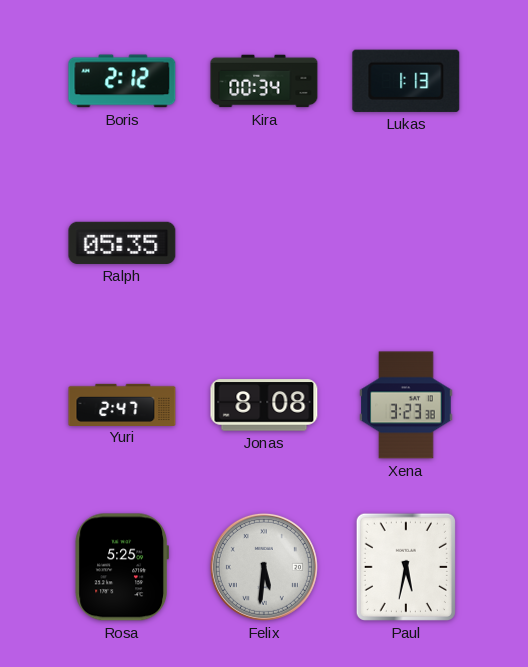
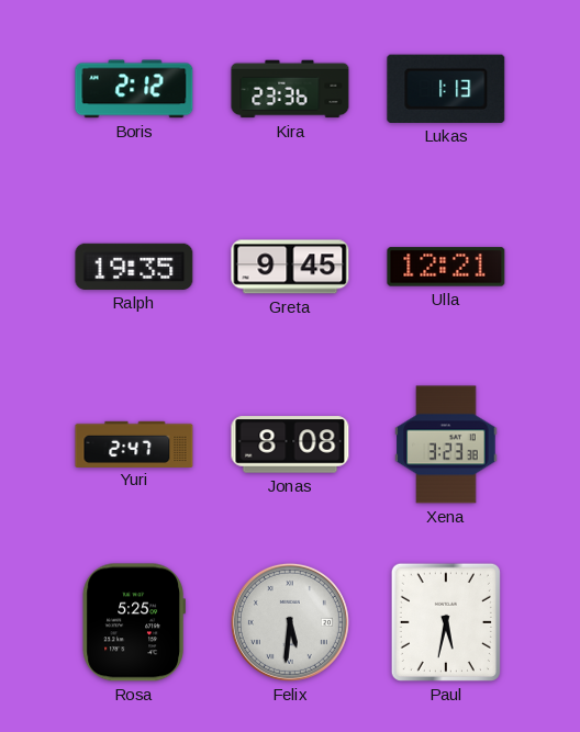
Kira: 00:34 -> 23:36
Ralph: 05:35 -> 19:35
Greta: none -> 9:45
Ulla: none -> 12:21
